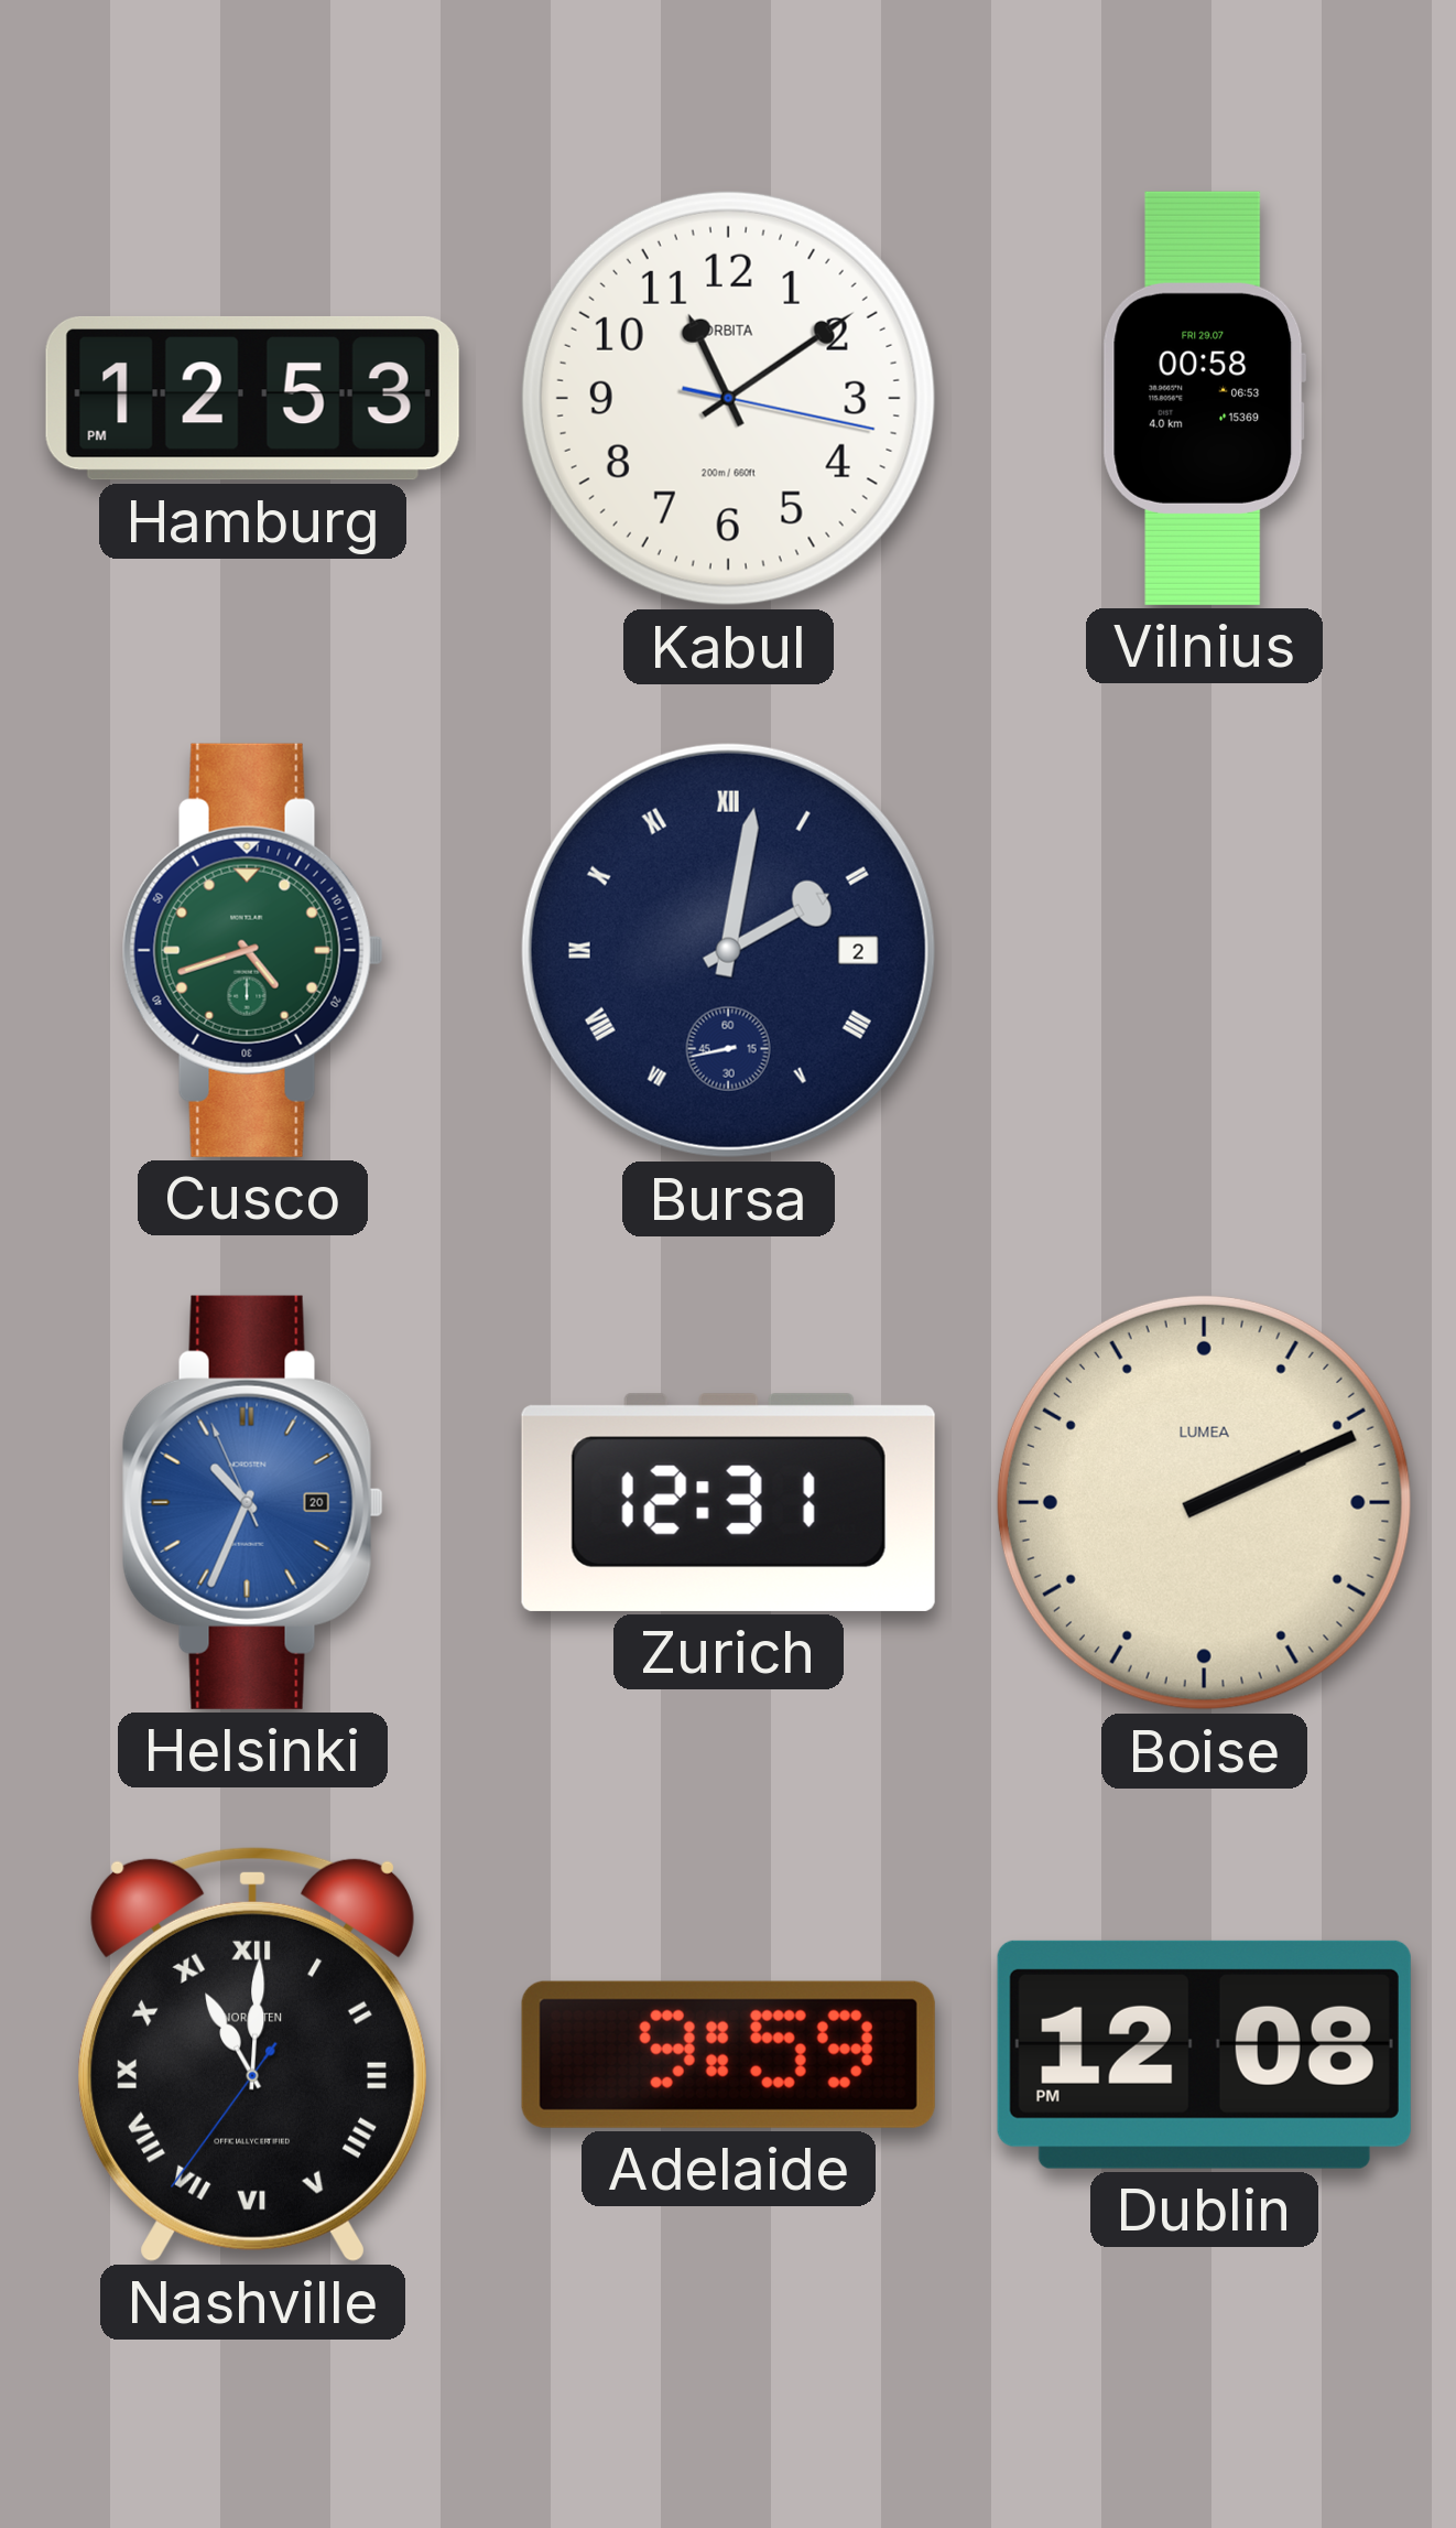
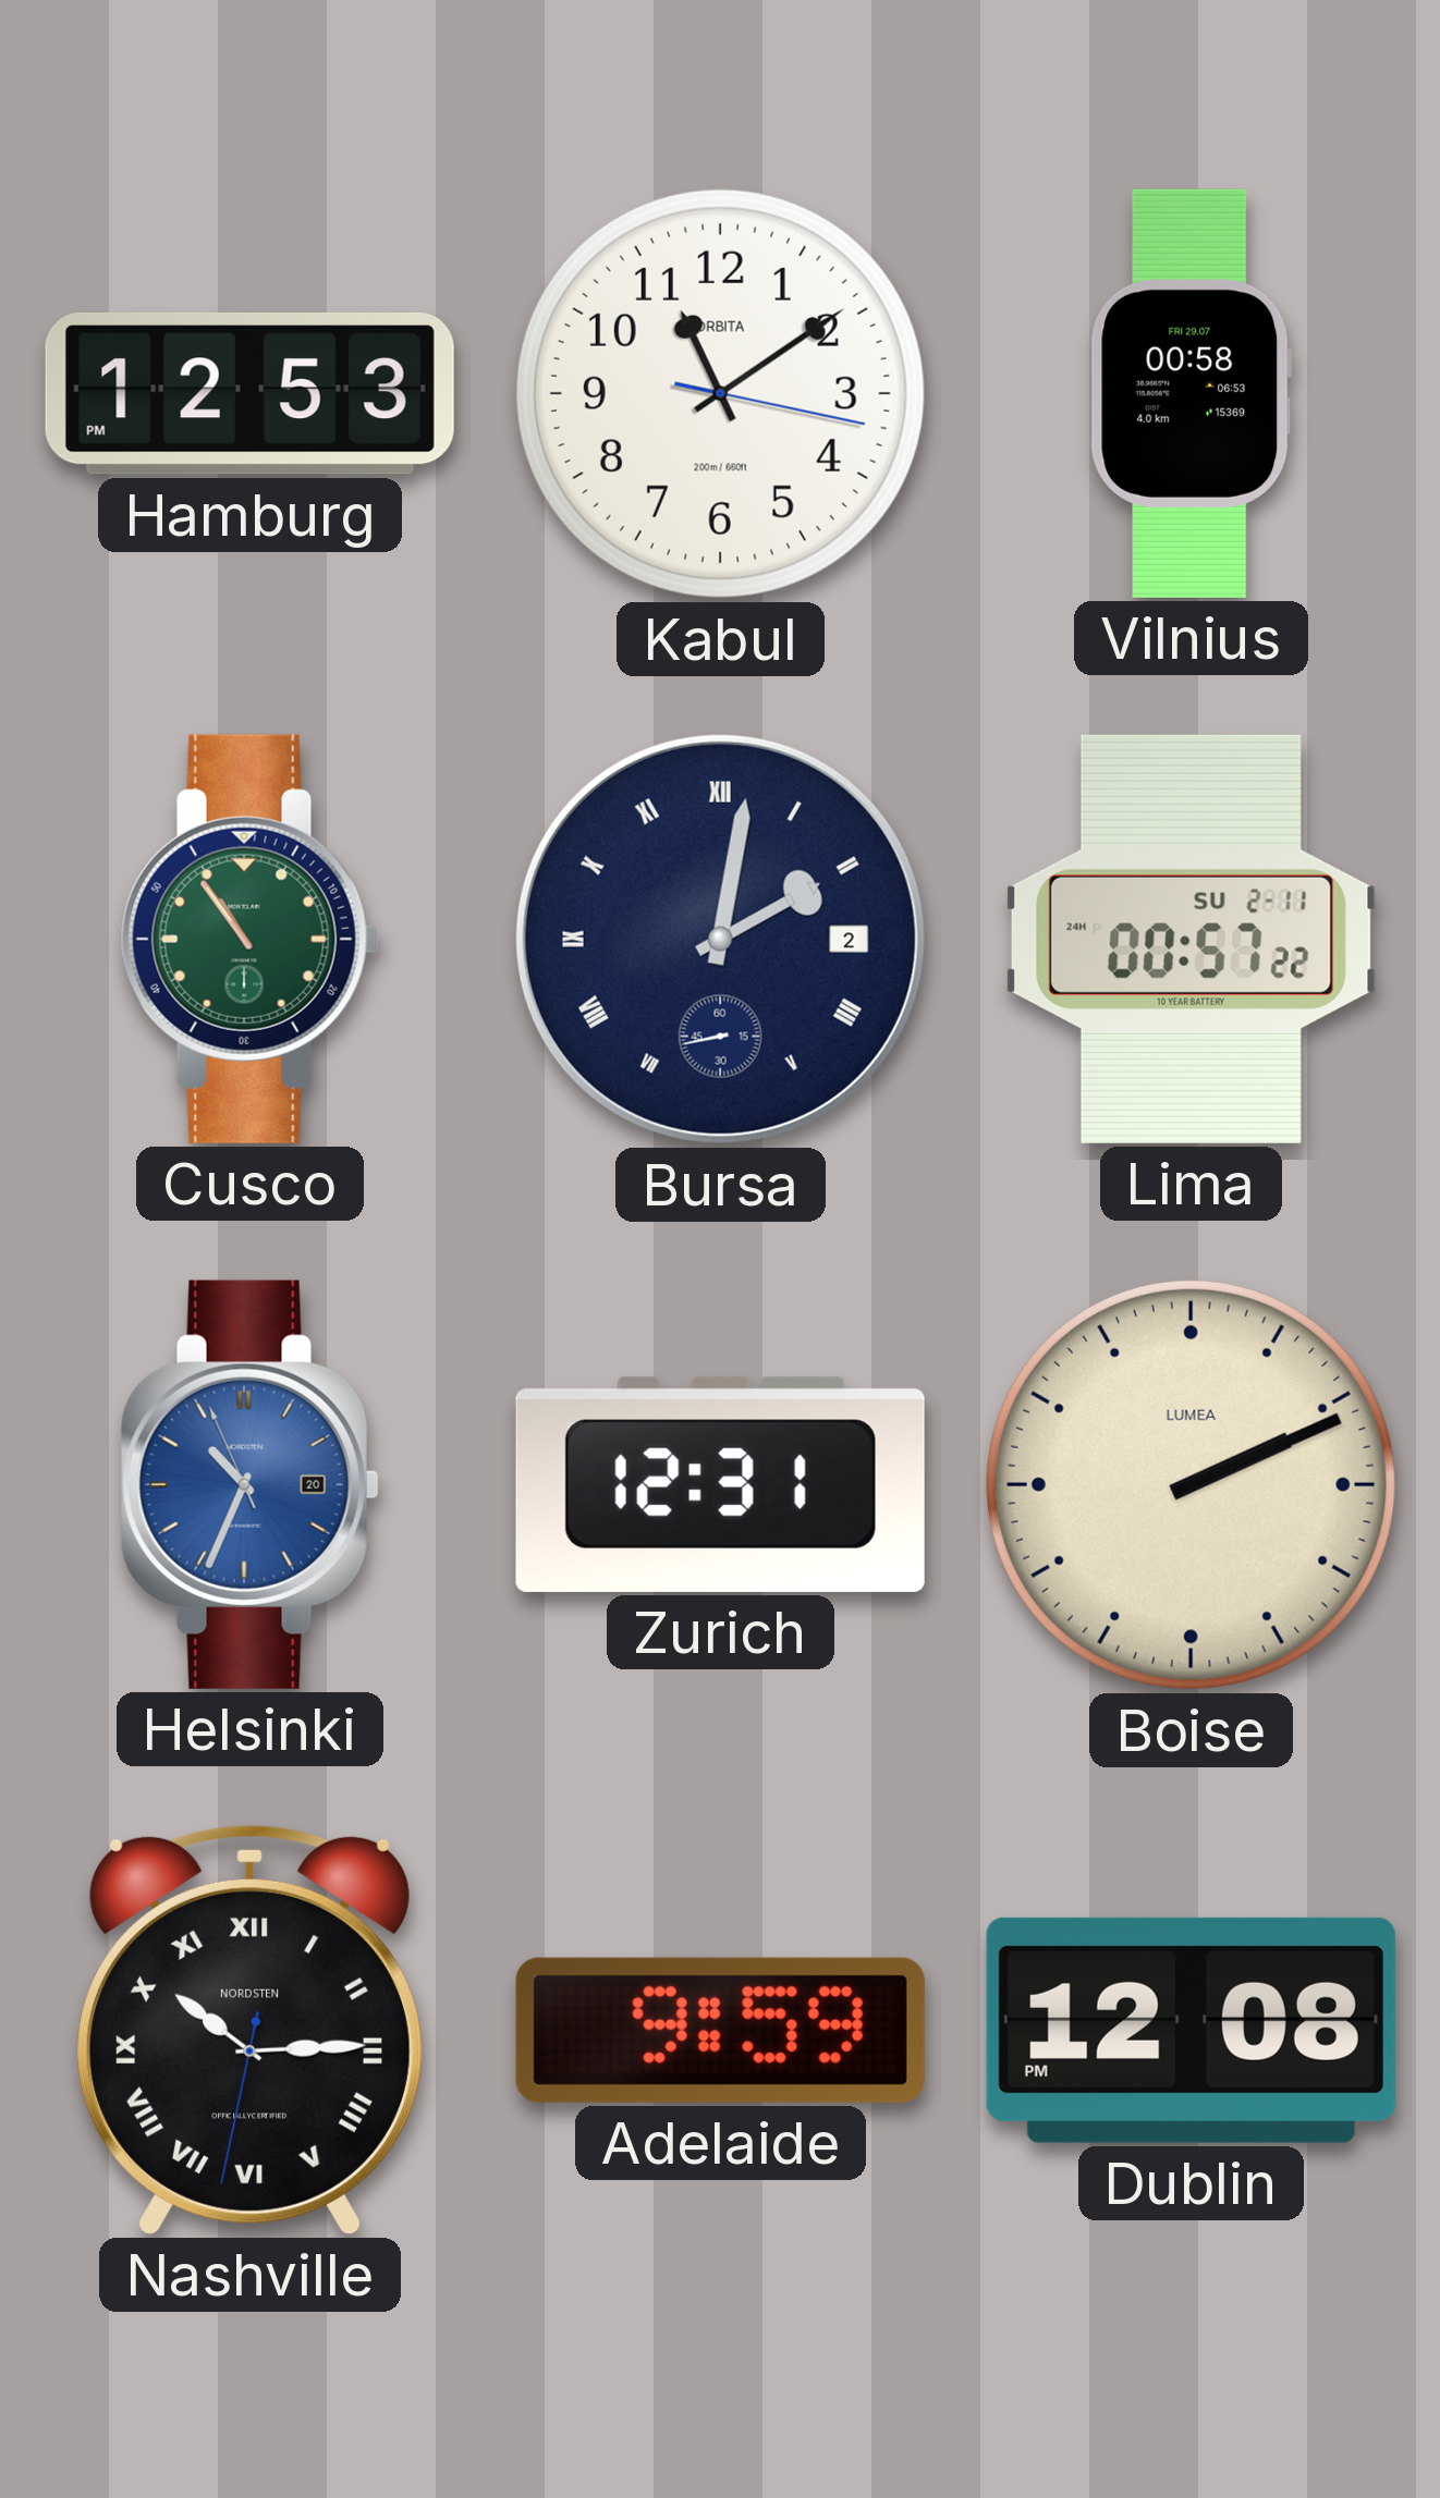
Cusco: 4:42 -> 10:54
Lima: none -> 00:57
Nashville: 11:00 -> 10:14
